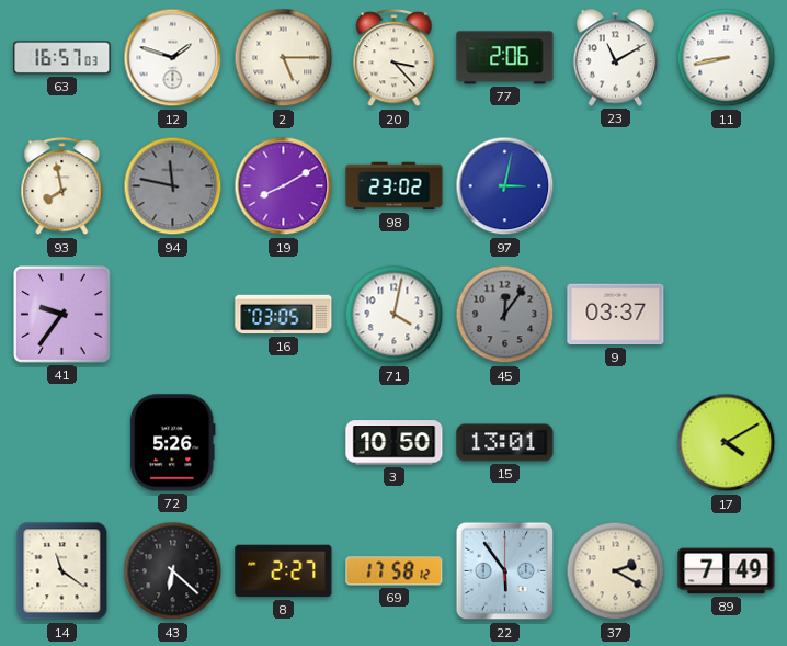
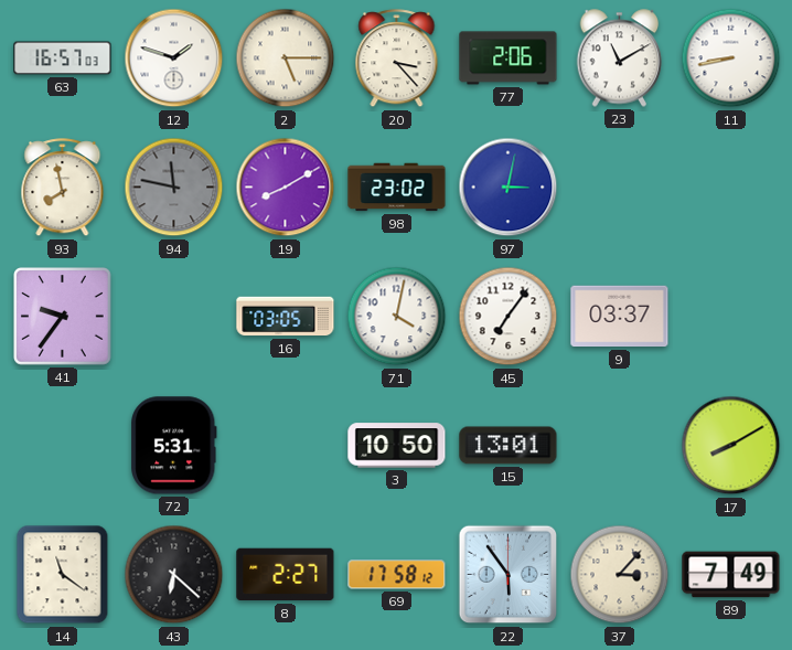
45: 12:06 -> 7:06
45 dial: grey -> white
72: 5:26 -> 5:31
17: 4:10 -> 8:10
37: 2:20 -> 3:07
